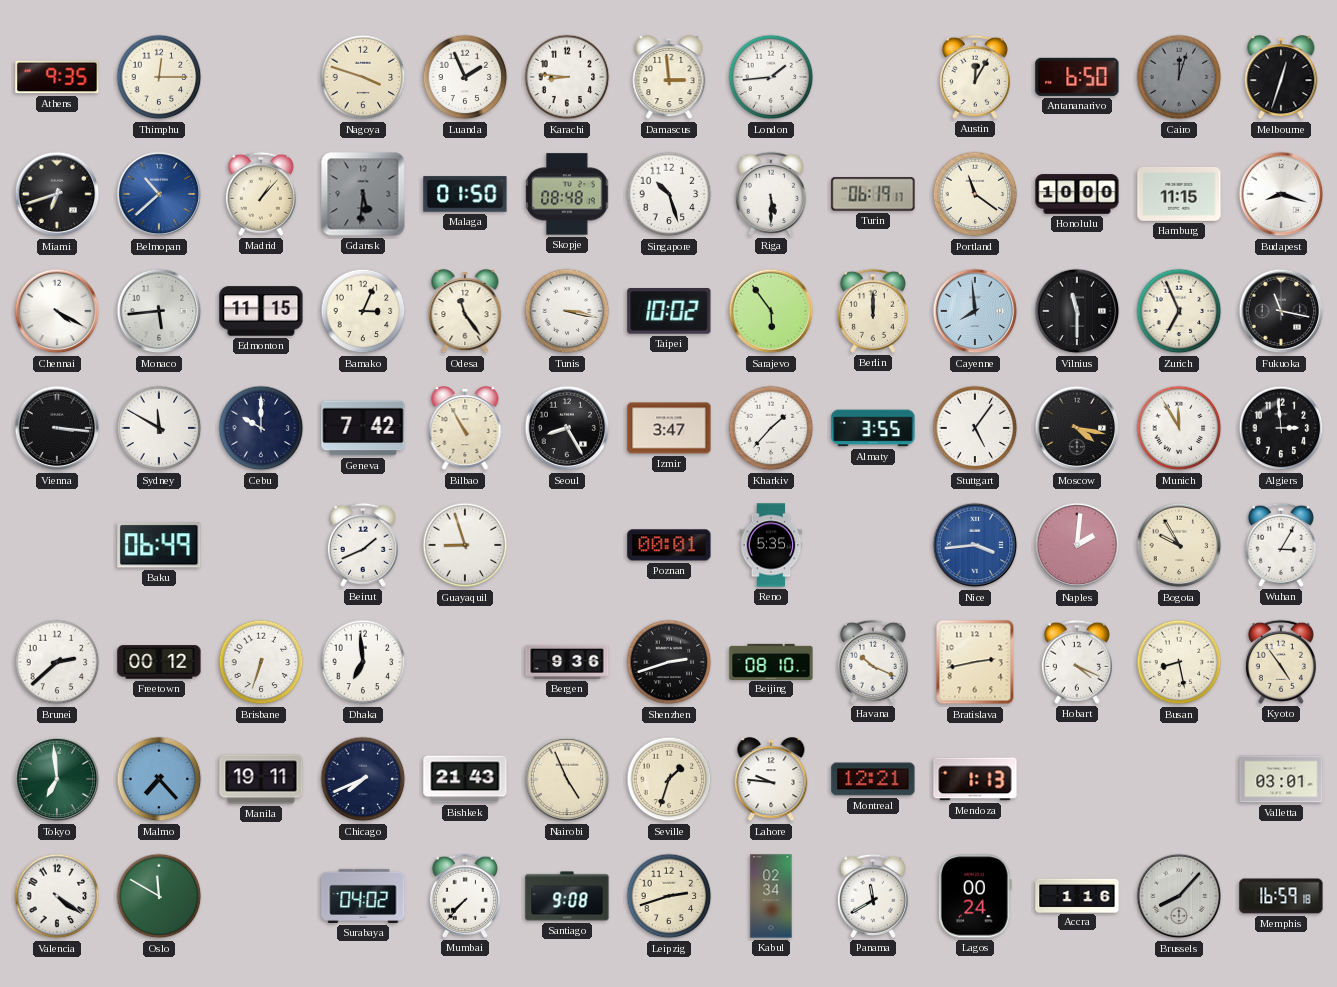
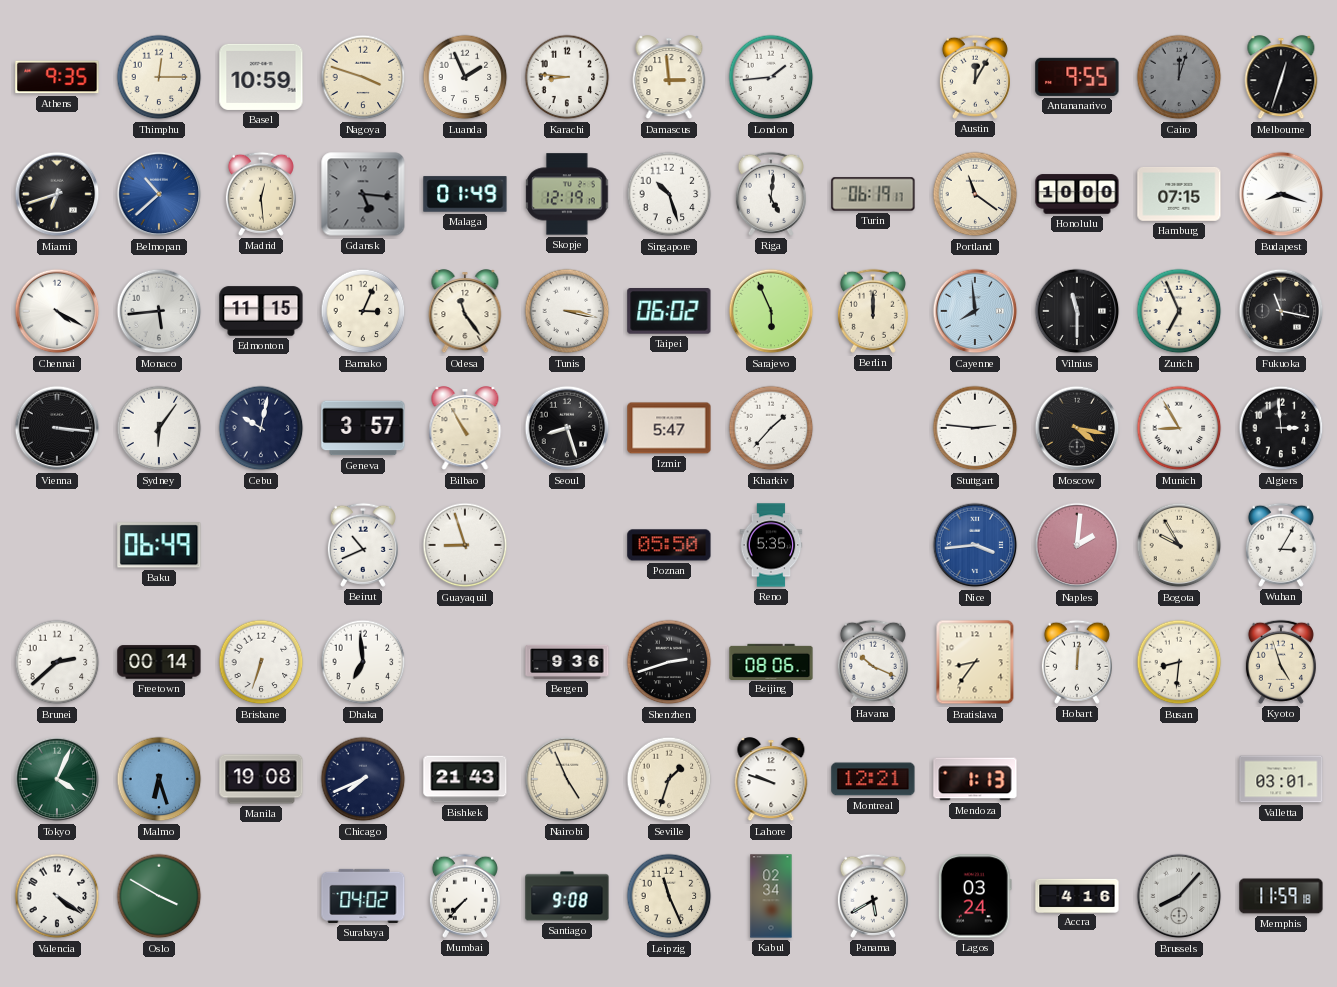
Basel: none -> 10:59
Antananarivo: 6:50 -> 9:55
Madrid: 1:07 -> 12:29
Gdansk: 5:31 -> 5:16
Malaga: 01:50 -> 01:49
Skopje: 08:48 -> 12:19
Riga: 5:30 -> 5:01
Hamburg: 11:15 -> 07:15
Taipei: 10:02 -> 06:02
Sarajevo: 5:54 -> 5:56
Sydney: 11:50 -> 6:06
Cebu: 10:00 -> 10:02
Geneva: 7:42 -> 3:57
Seoul: 8:25 -> 8:27
Izmir: 3:47 -> 5:47
Almaty: 3:55 -> none
Stuttgart: 5:06 -> 2:46
Munich: 11:55 -> 8:55
Beirut: 1:41 -> 10:41
Poznan: 00:01 -> 05:50
Freetown: 00:12 -> 00:14
Beijing: 08:10 -> 08:06
Bratislava: 2:43 -> 8:36
Hobart: 4:19 -> 12:01
Busan: 8:28 -> 8:31
Kyoto: 4:54 -> 4:57
Tokyo: 6:59 -> 4:04
Malmo: 7:23 -> 6:27
Manila: 19:11 -> 19:08
Lahore: 9:46 -> 9:48
Oslo: 11:50 -> 3:50
Leipzig: 2:42 -> 11:26
Panama: 11:40 -> 5:40
Lagos: 00:24 -> 03:24
Accra: 1:16 -> 4:16
Memphis: 16:59 -> 11:59
